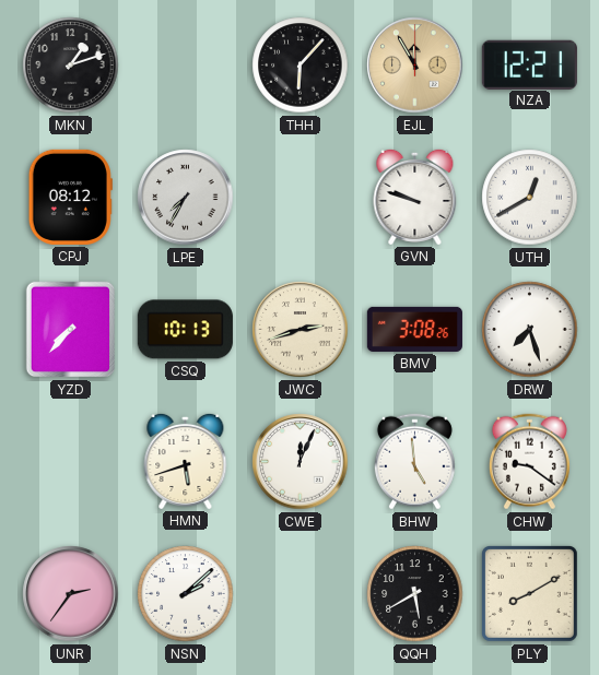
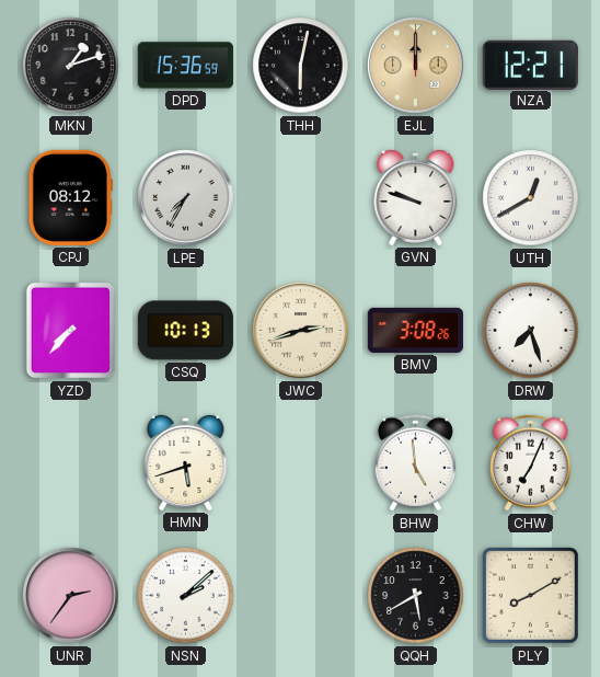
DPD: none -> 15:36
THH: 6:07 -> 6:02
EJL: 11:55 -> 12:00
CWE: 12:04 -> none
CHW: 9:21 -> 7:04
